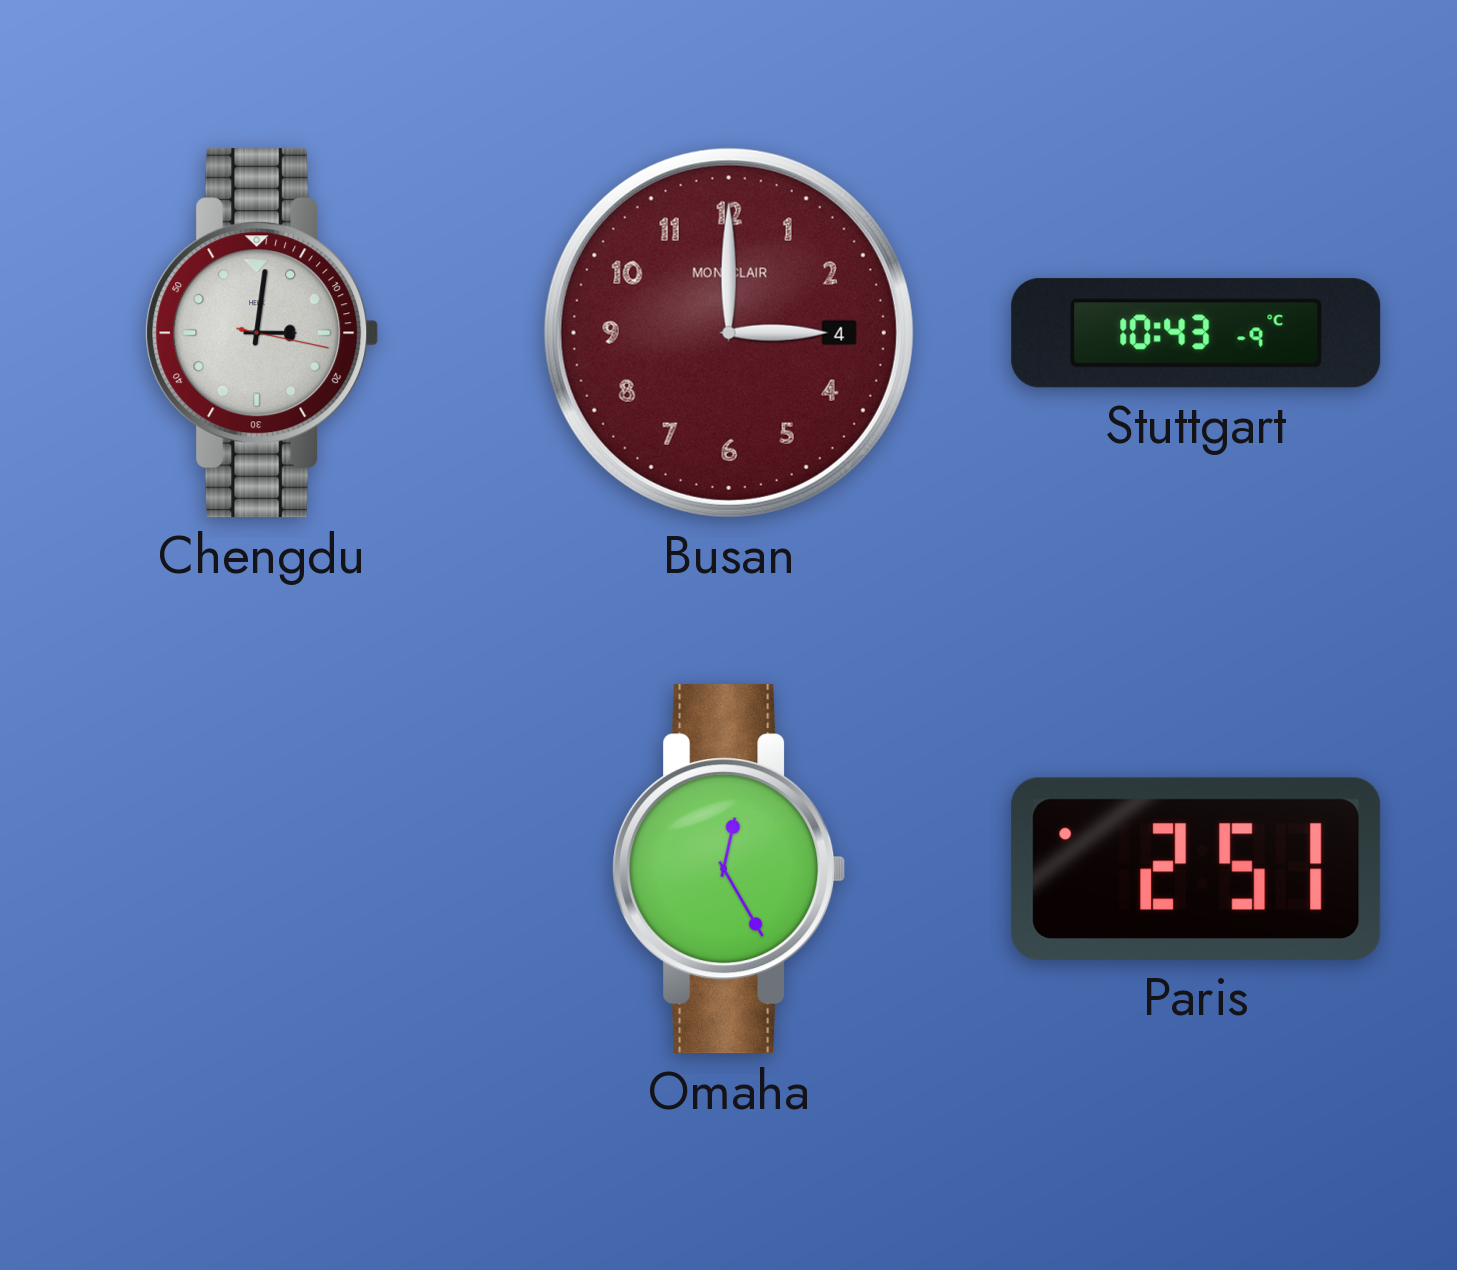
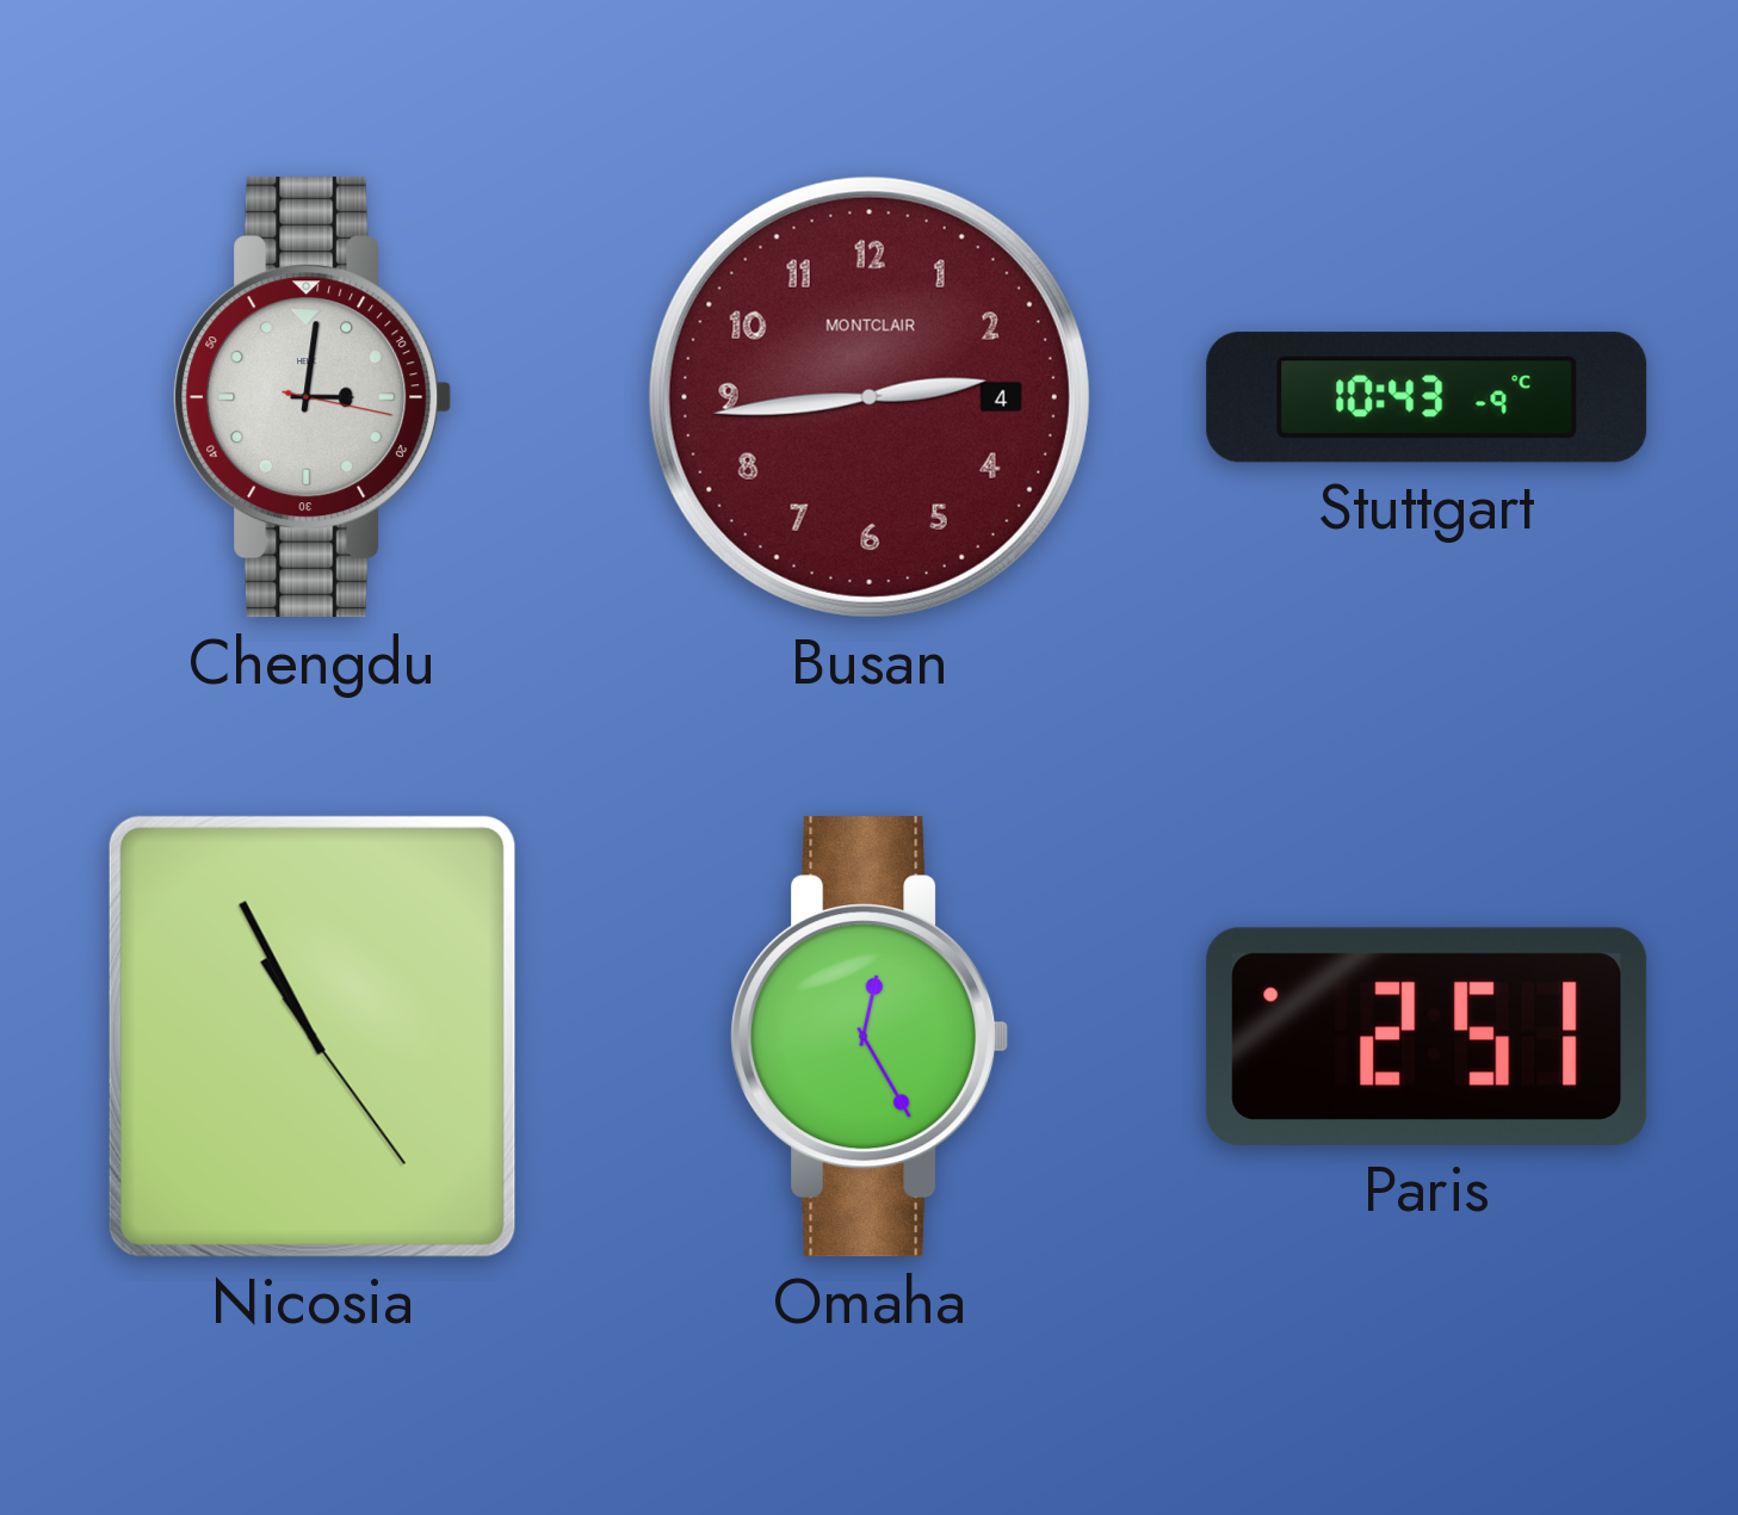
Busan: 3:00 -> 2:44
Nicosia: none -> 10:55
